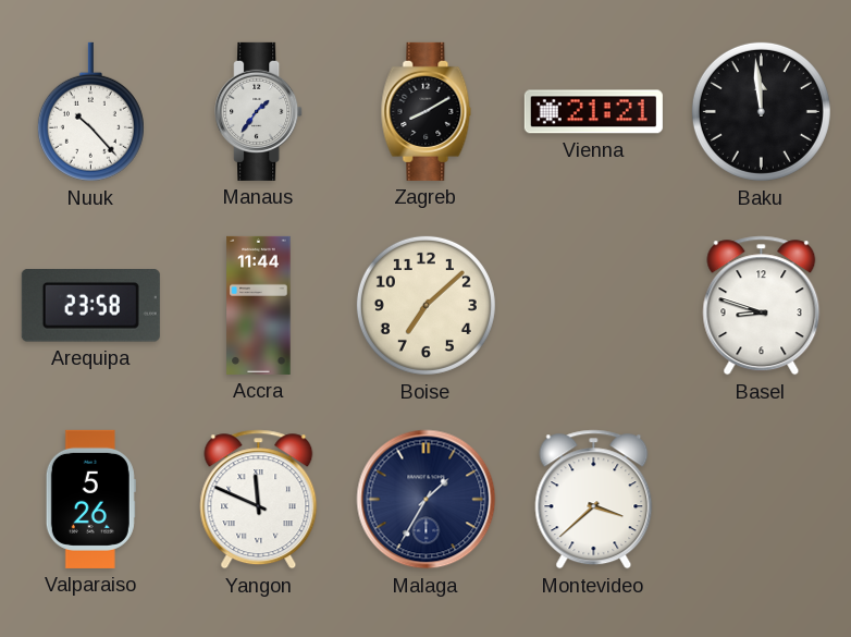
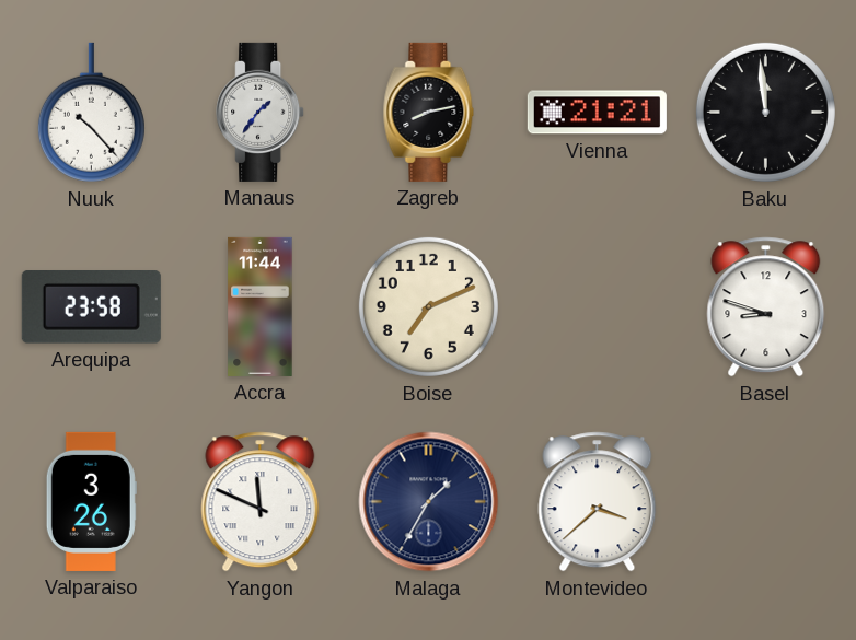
Zagreb: 8:10 -> 8:13
Boise: 7:08 -> 7:11
Valparaiso: 5:26 -> 3:26
